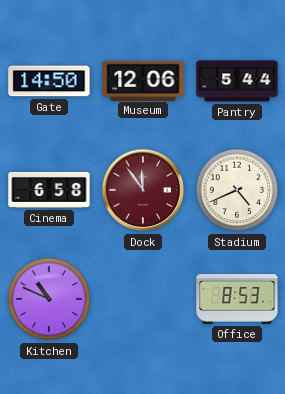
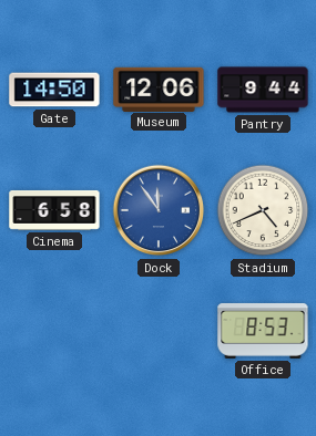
Pantry: 5:44 -> 9:44
Dock dial: burgundy -> blue
Kitchen: 10:49 -> none
